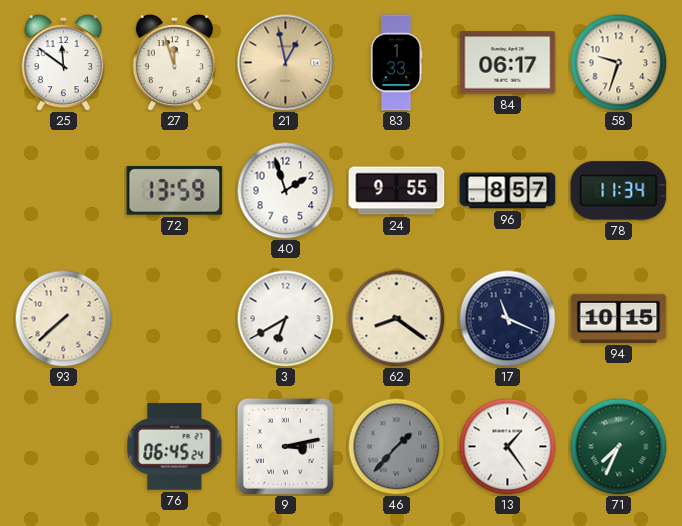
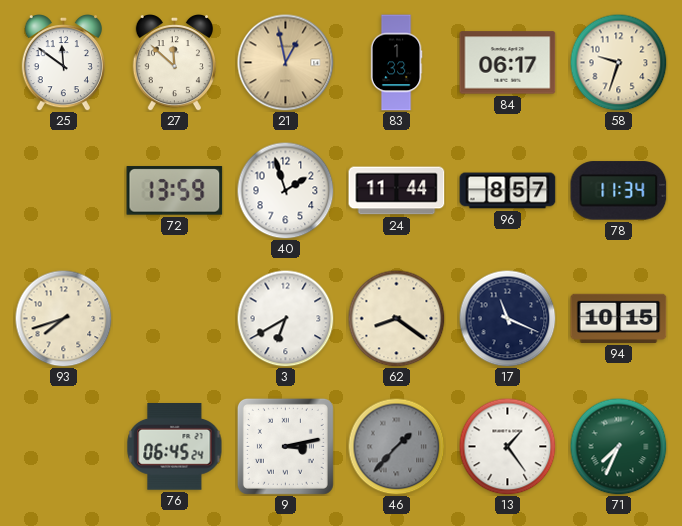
27: 11:57 -> 11:52
24: 9:55 -> 11:44
93: 7:38 -> 7:42
